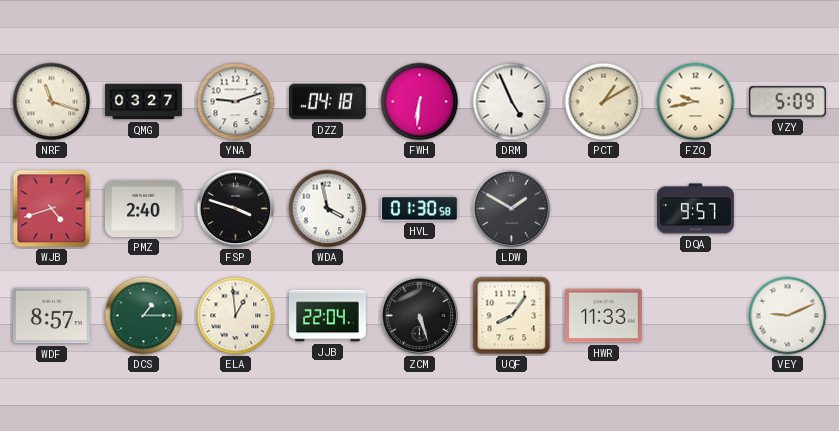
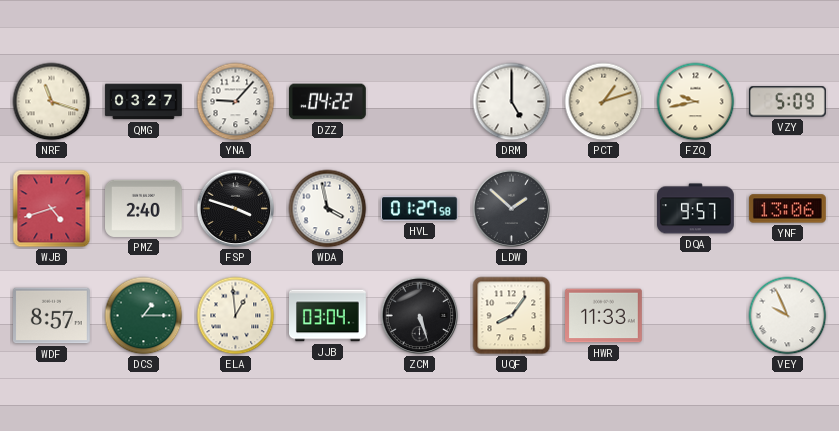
YNA: 9:12 -> 9:07
DZZ: 04:18 -> 04:22
FWH: 6:31 -> none
DRM: 4:56 -> 5:00
PCT: 1:10 -> 1:12
HVL: 01:30 -> 01:27
LDW: 1:50 -> 1:52
YNF: none -> 13:06
JJB: 22:04 -> 03:04
VEY: 9:11 -> 9:56
